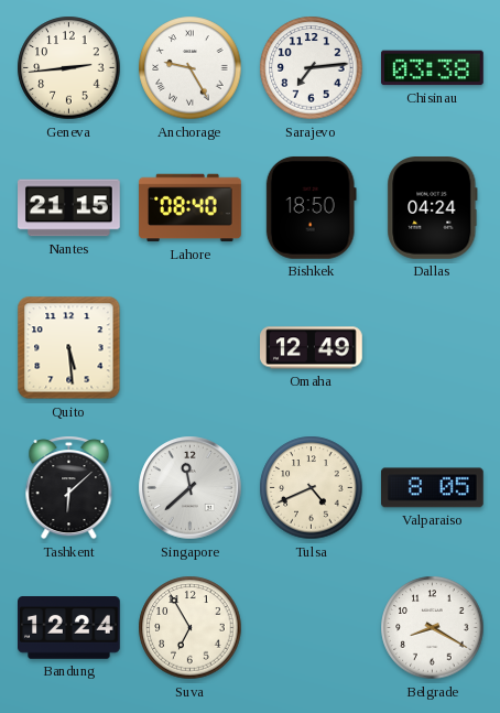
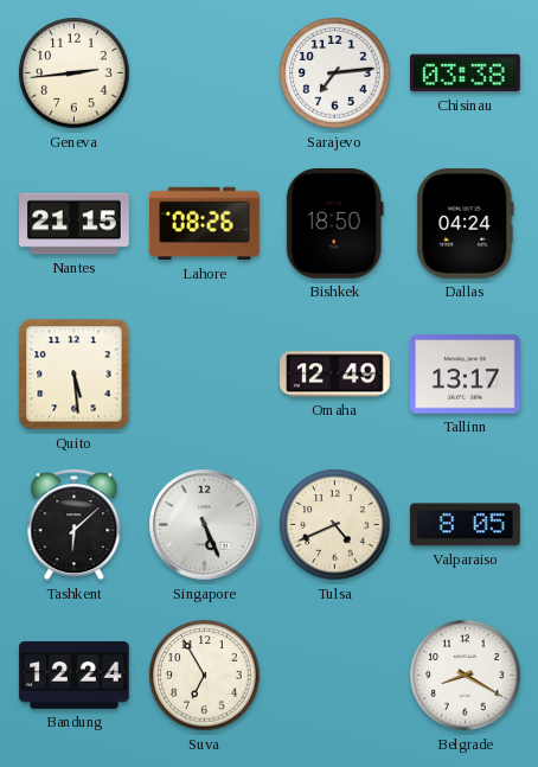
Anchorage: 9:25 -> none
Lahore: 08:40 -> 08:26
Tallinn: none -> 13:17
Singapore: 11:38 -> 5:26
